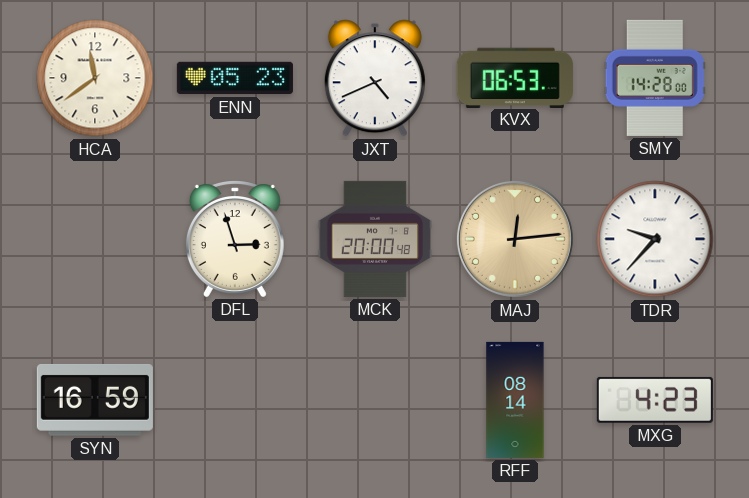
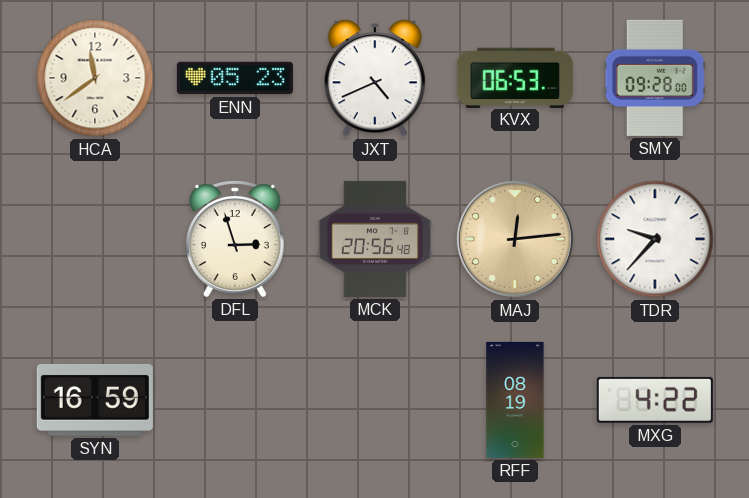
SMY: 14:28 -> 09:28
MCK: 20:00 -> 20:56
RFF: 08:14 -> 08:19
MXG: 4:23 -> 4:22
